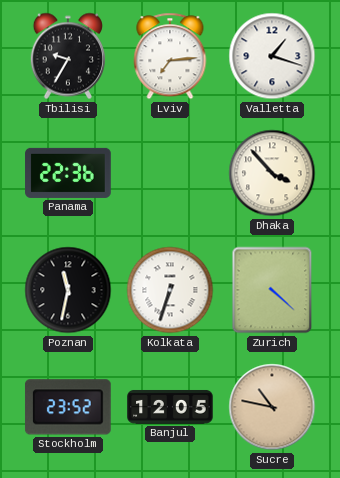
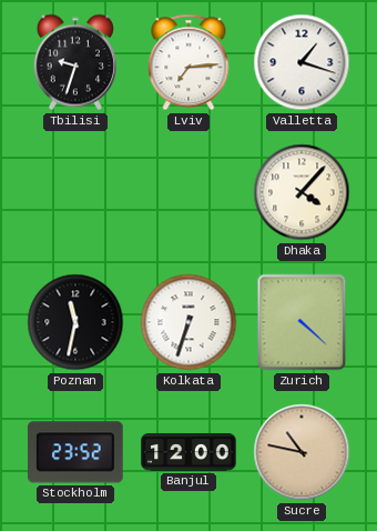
Tbilisi: 9:35 -> 9:33
Panama: 22:36 -> none
Dhaka: 3:53 -> 4:07
Banjul: 12:05 -> 12:00
